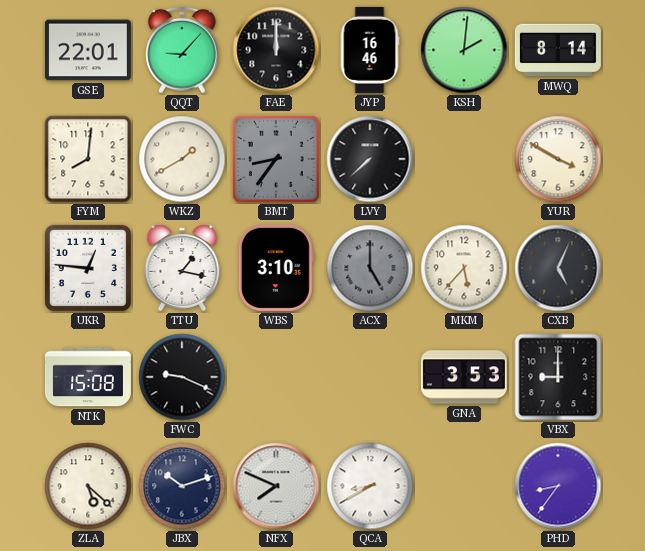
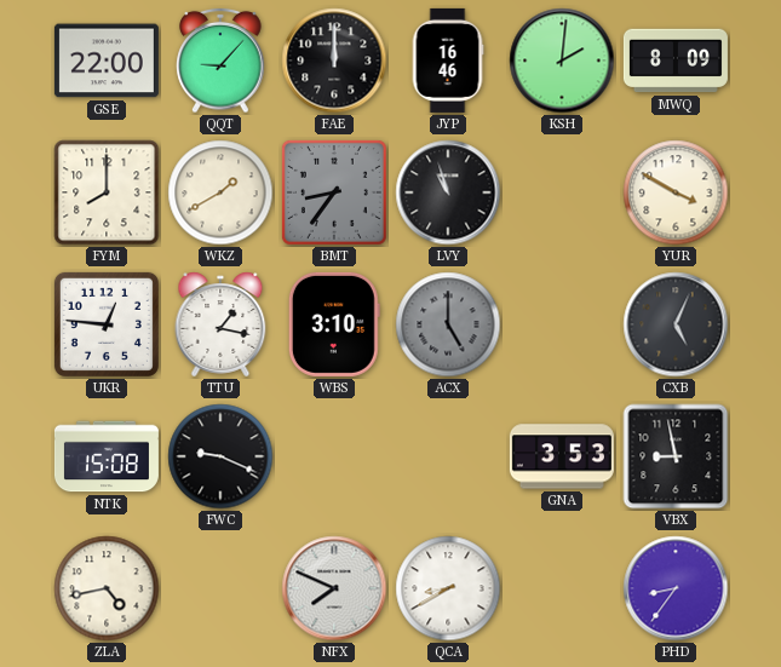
GSE: 22:01 -> 22:00
MWQ: 8:14 -> 8:09
FYM: 8:01 -> 8:00
LVY: 7:38 -> 10:57
MKM: 5:37 -> none
VBX: 9:00 -> 8:58
ZLA: 5:22 -> 4:43
JBX: 10:12 -> none
